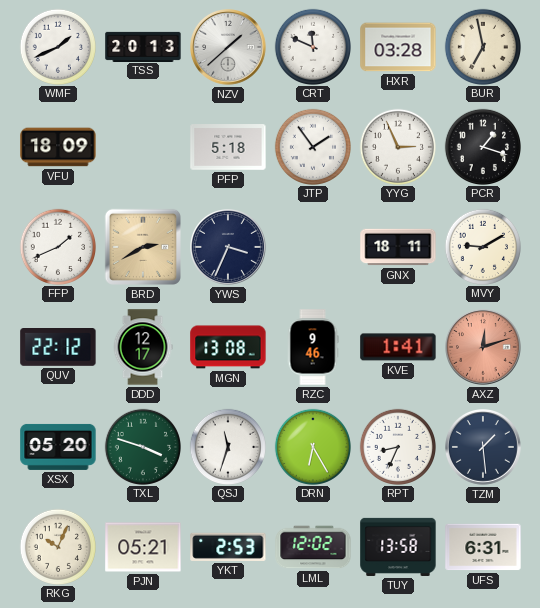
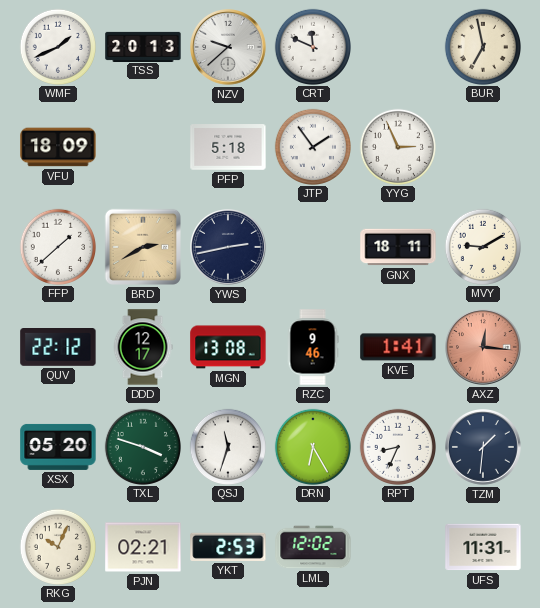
NZV: 1:38 -> 9:38
HXR: 03:28 -> none
PCR: 1:18 -> none
FFP: 1:41 -> 1:38
YWS: 3:34 -> 2:43
AXZ: 12:12 -> 12:16
TZM: 1:29 -> 1:31
PJN: 05:21 -> 02:21
TUY: 13:58 -> none
UFS: 6:31 -> 11:31
